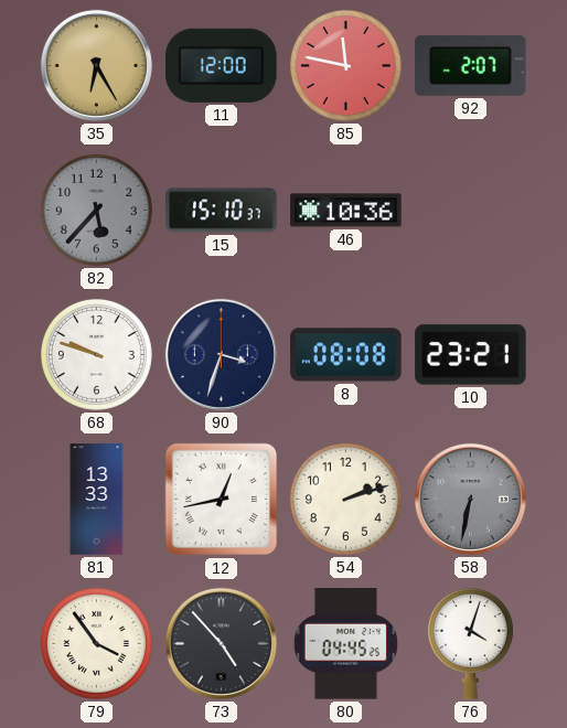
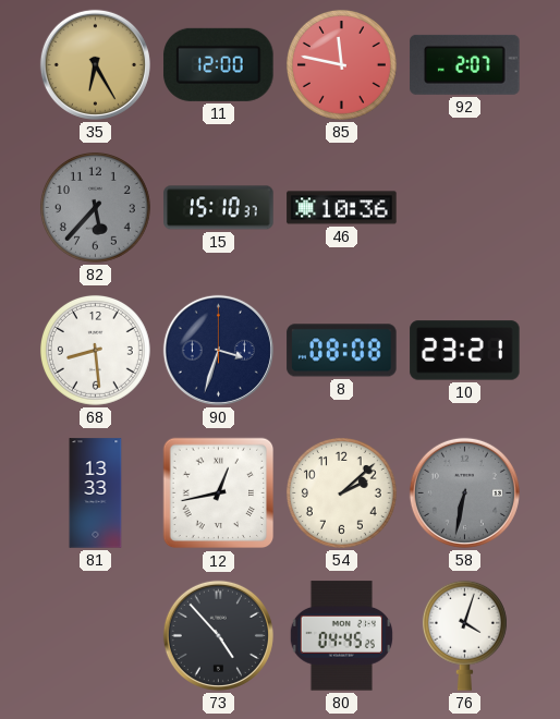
68: 9:48 -> 8:29
54: 2:12 -> 2:08
79: 3:54 -> none
